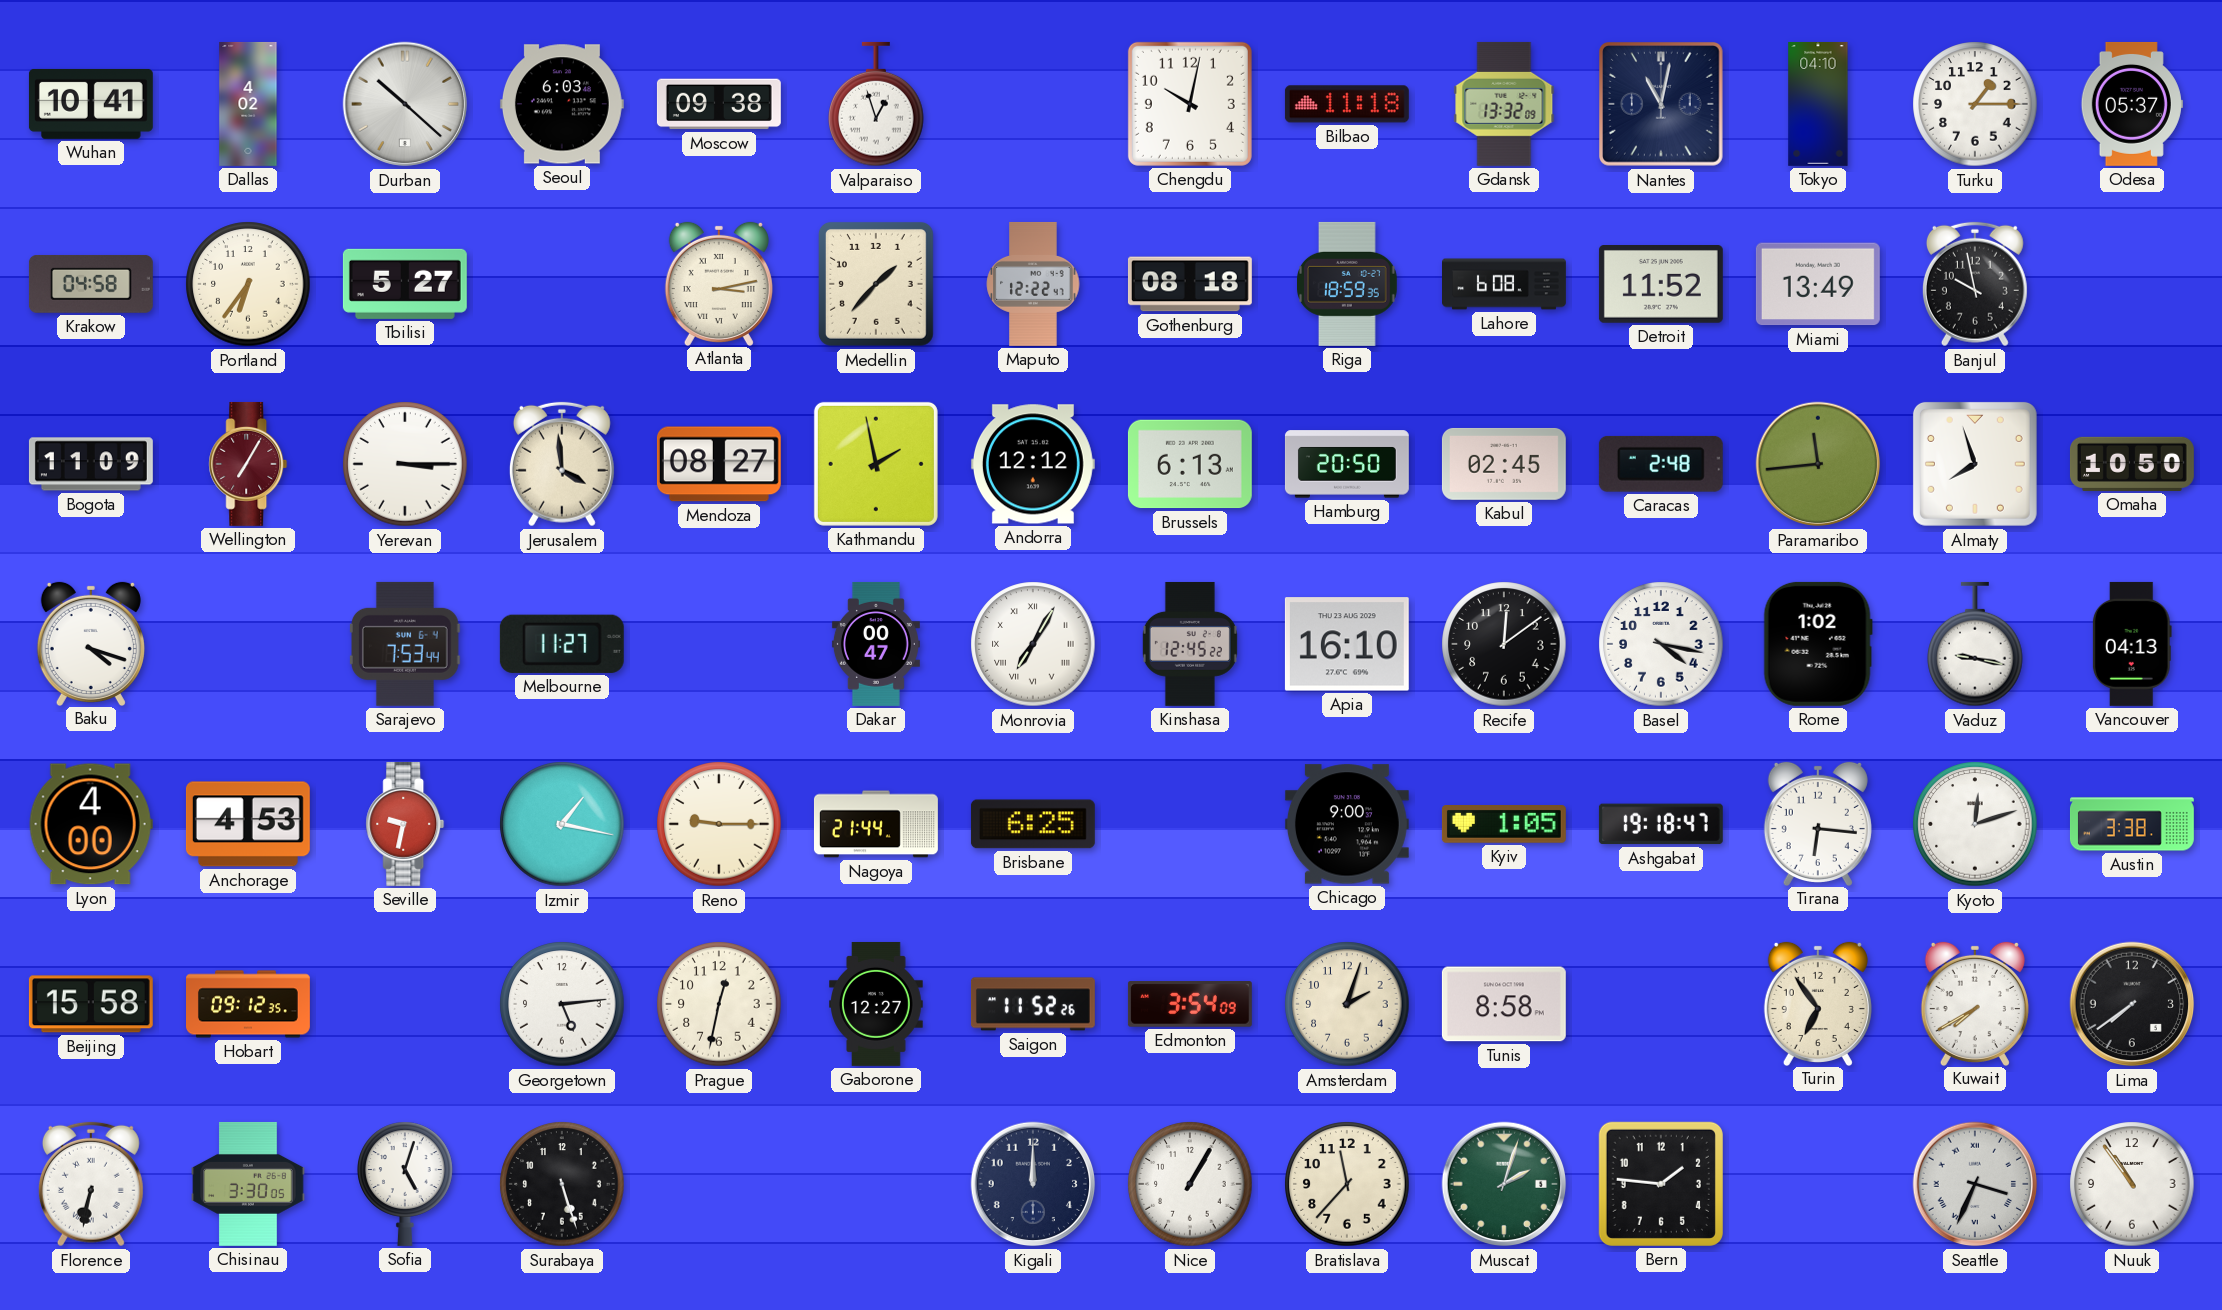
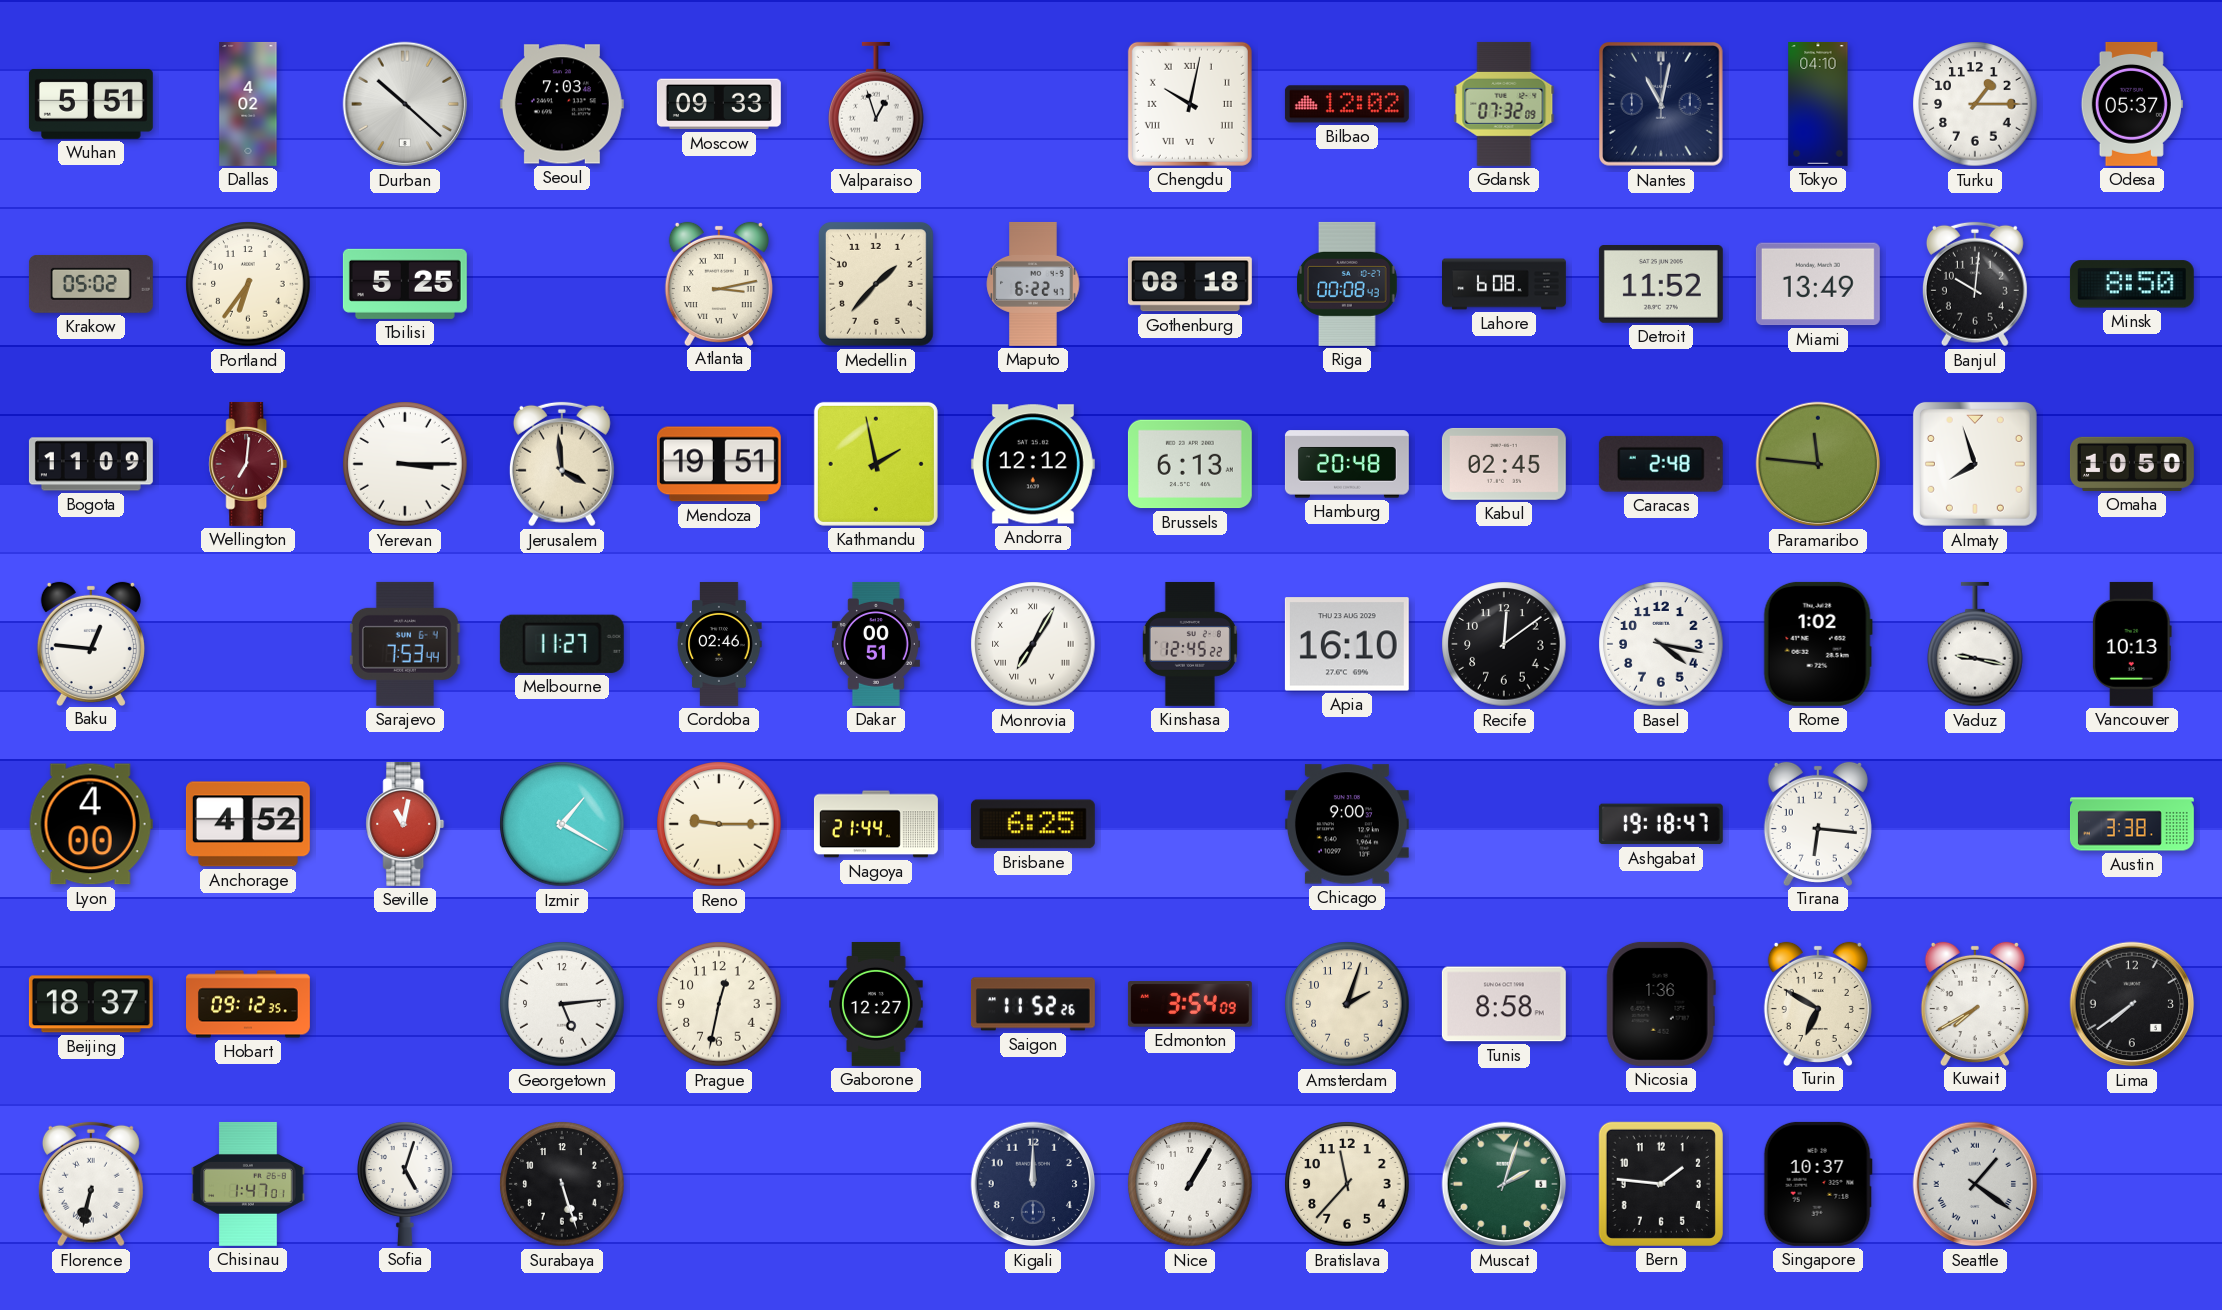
Wuhan: 10:41 -> 5:51
Seoul: 6:03 -> 7:03
Moscow: 09:38 -> 09:33
Chengdu numerals: Arabic -> Roman
Bilbao: 11:18 -> 12:02
Gdansk: 13:32 -> 07:32
Krakow: 04:58 -> 05:02
Tbilisi: 5:27 -> 5:25
Maputo: 12:22 -> 6:22
Riga: 18:59 -> 00:08
Banjul: 9:58 -> 10:01
Minsk: none -> 8:50
Wellington: 7:05 -> 7:01
Mendoza: 08:27 -> 19:51
Hamburg: 20:50 -> 20:48
Paramaribo: 11:44 -> 11:46
Baku: 4:18 -> 12:46
Cordoba: none -> 02:46
Dakar: 00:47 -> 00:51
Vancouver: 04:13 -> 10:13
Anchorage: 4:53 -> 4:52
Seville: 9:32 -> 11:02
Izmir: 1:17 -> 1:20
Kyiv: 1:05 -> none
Kyoto: 12:12 -> none
Beijing: 15:58 -> 18:37
Nicosia: none -> 1:36
Turin: 6:54 -> 6:50
Chisinau: 3:30 -> 1:47
Singapore: none -> 10:37
Seattle: 3:34 -> 1:21
Nuuk: 10:54 -> none
